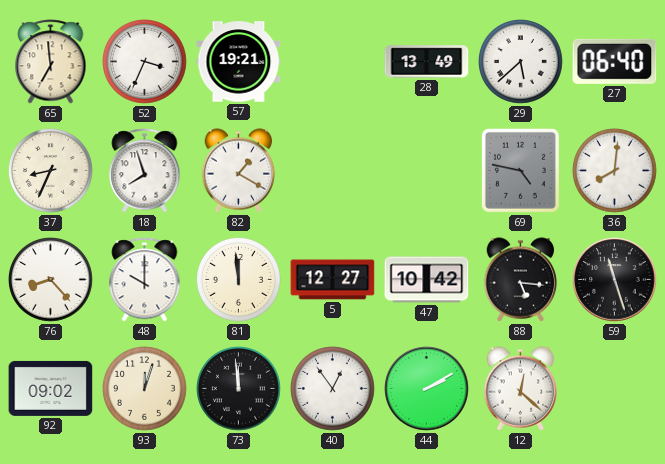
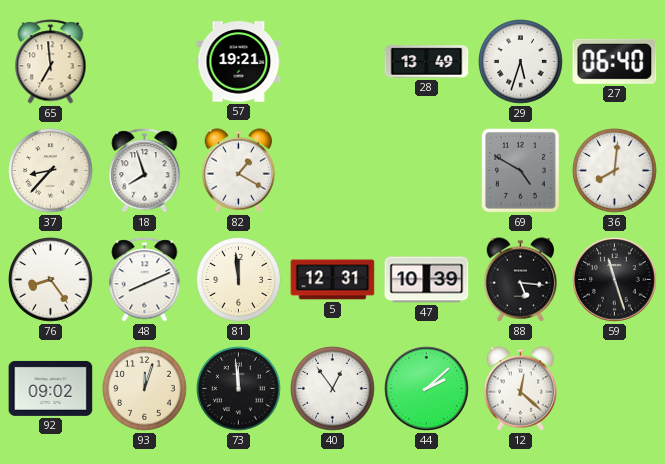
52: 3:34 -> none
29: 5:38 -> 5:33
37: 8:34 -> 8:37
69: 4:47 -> 4:50
76: 8:23 -> 8:24
48: 10:00 -> 8:11
5: 12:27 -> 12:31
47: 10:42 -> 10:39
44: 2:10 -> 2:08
